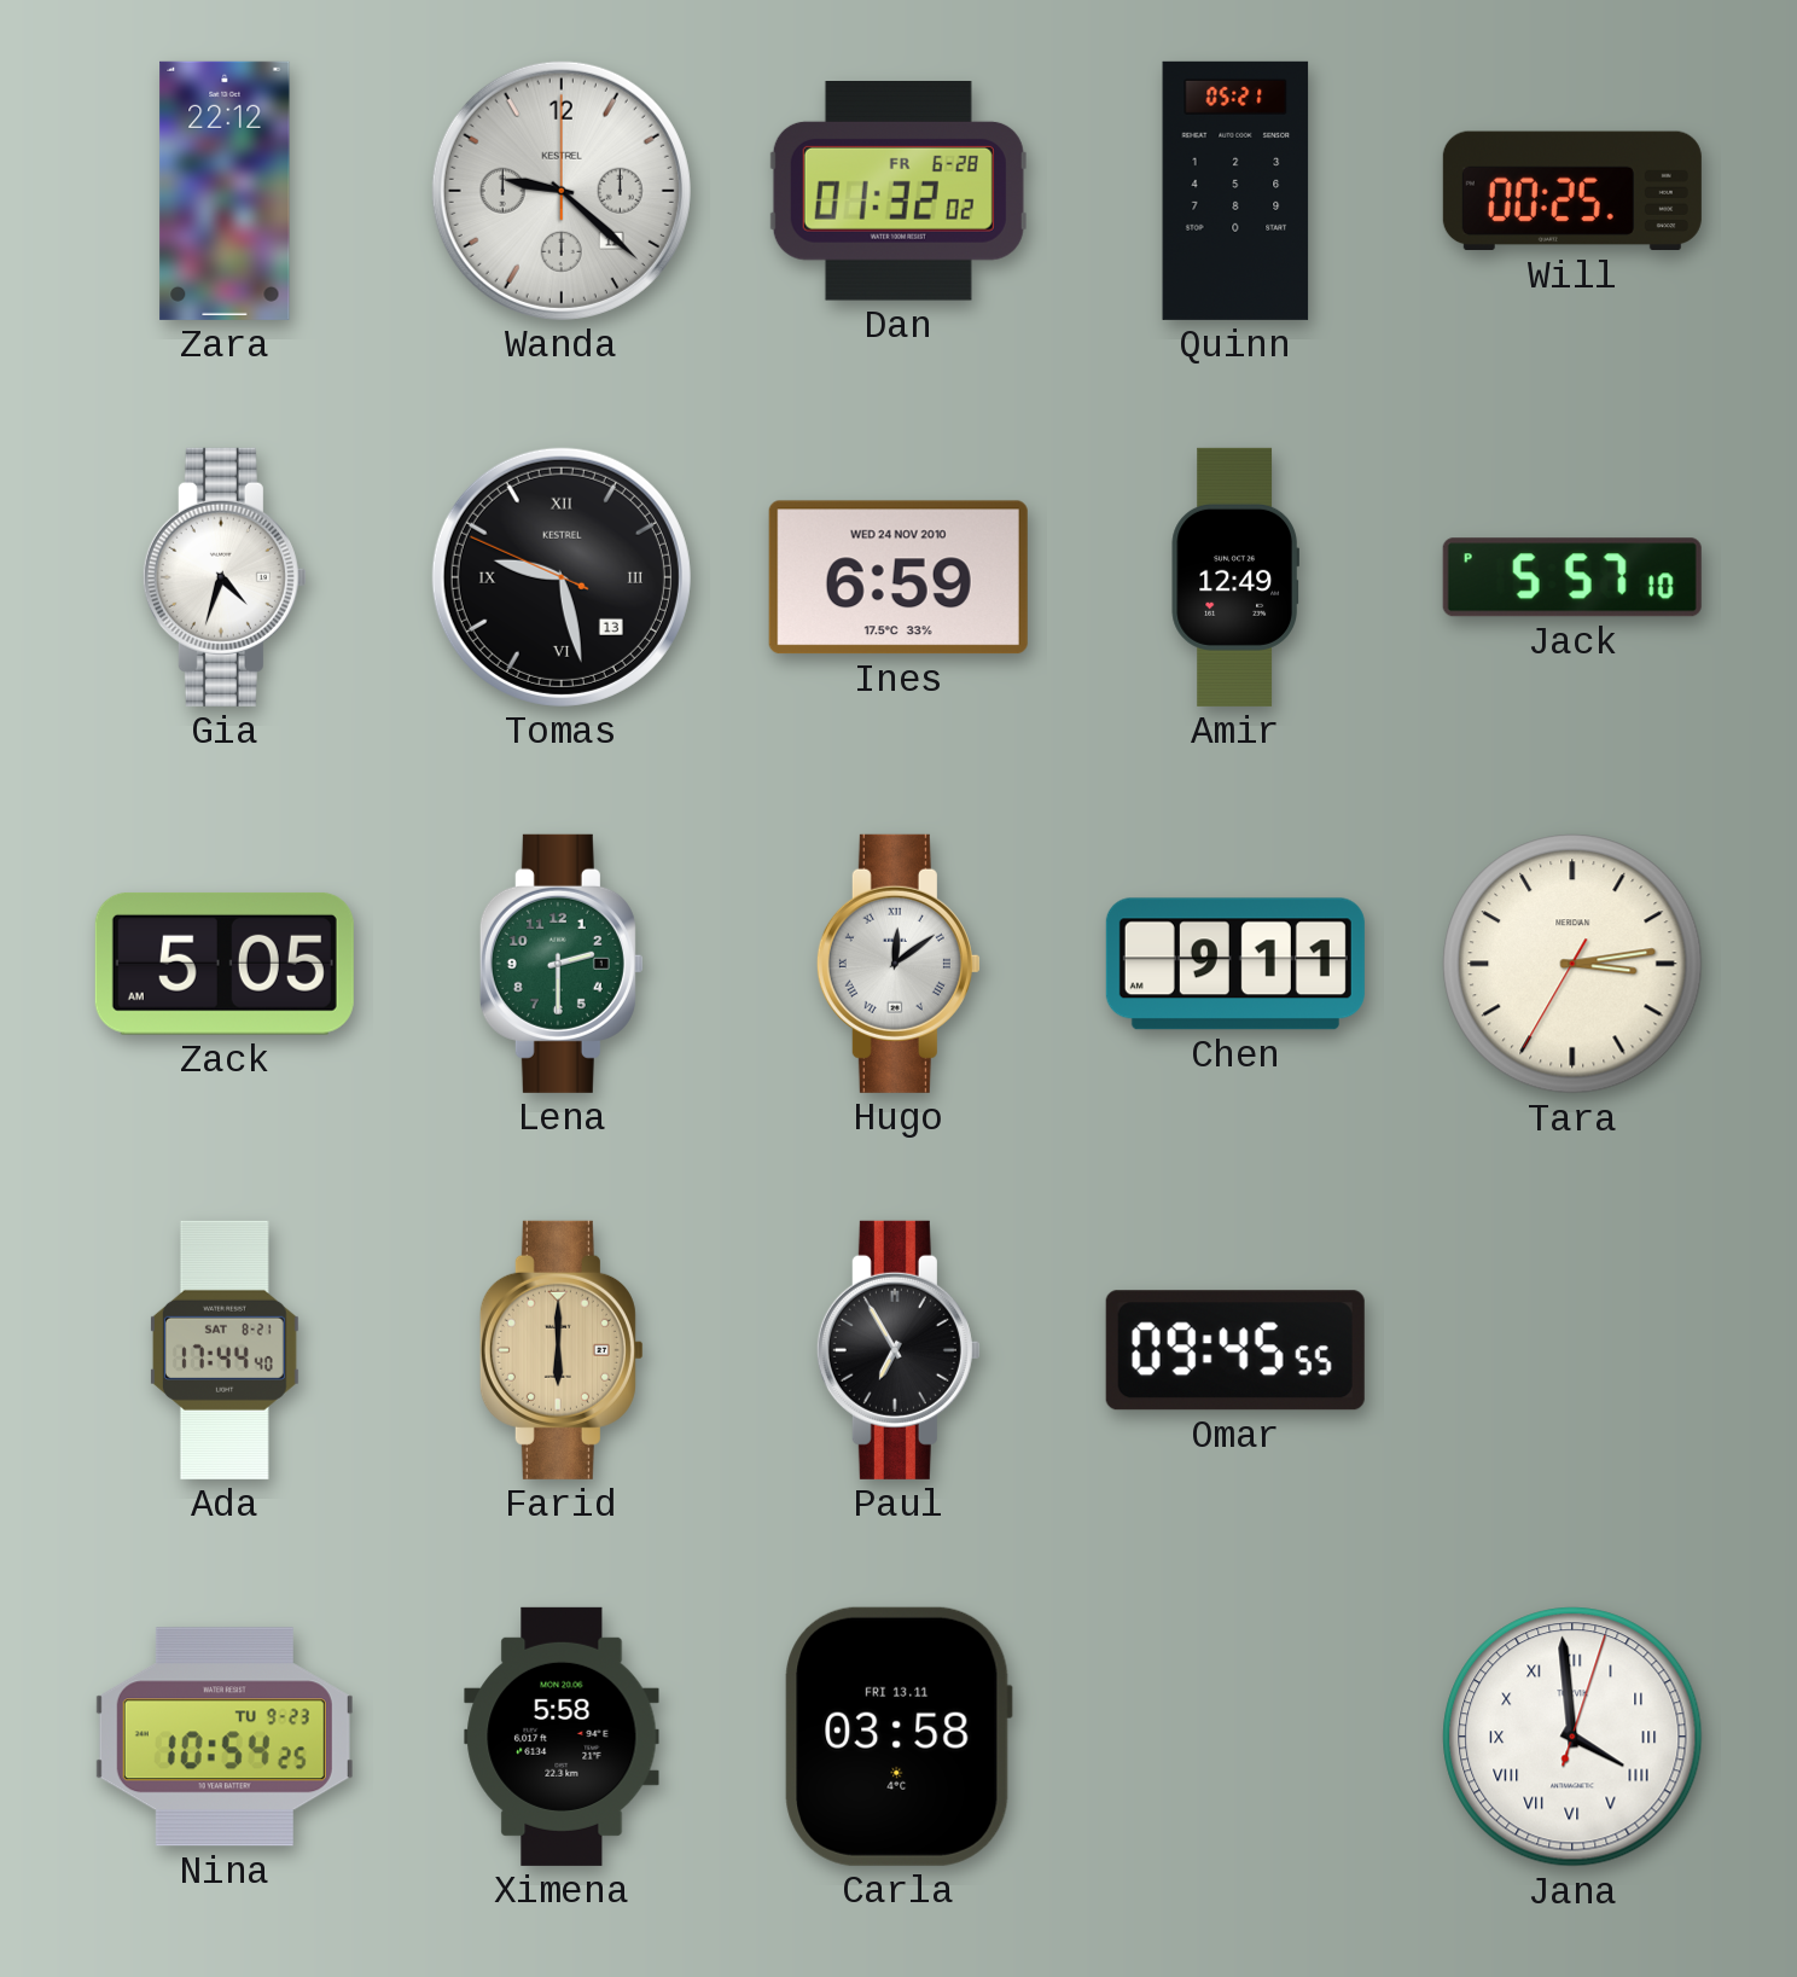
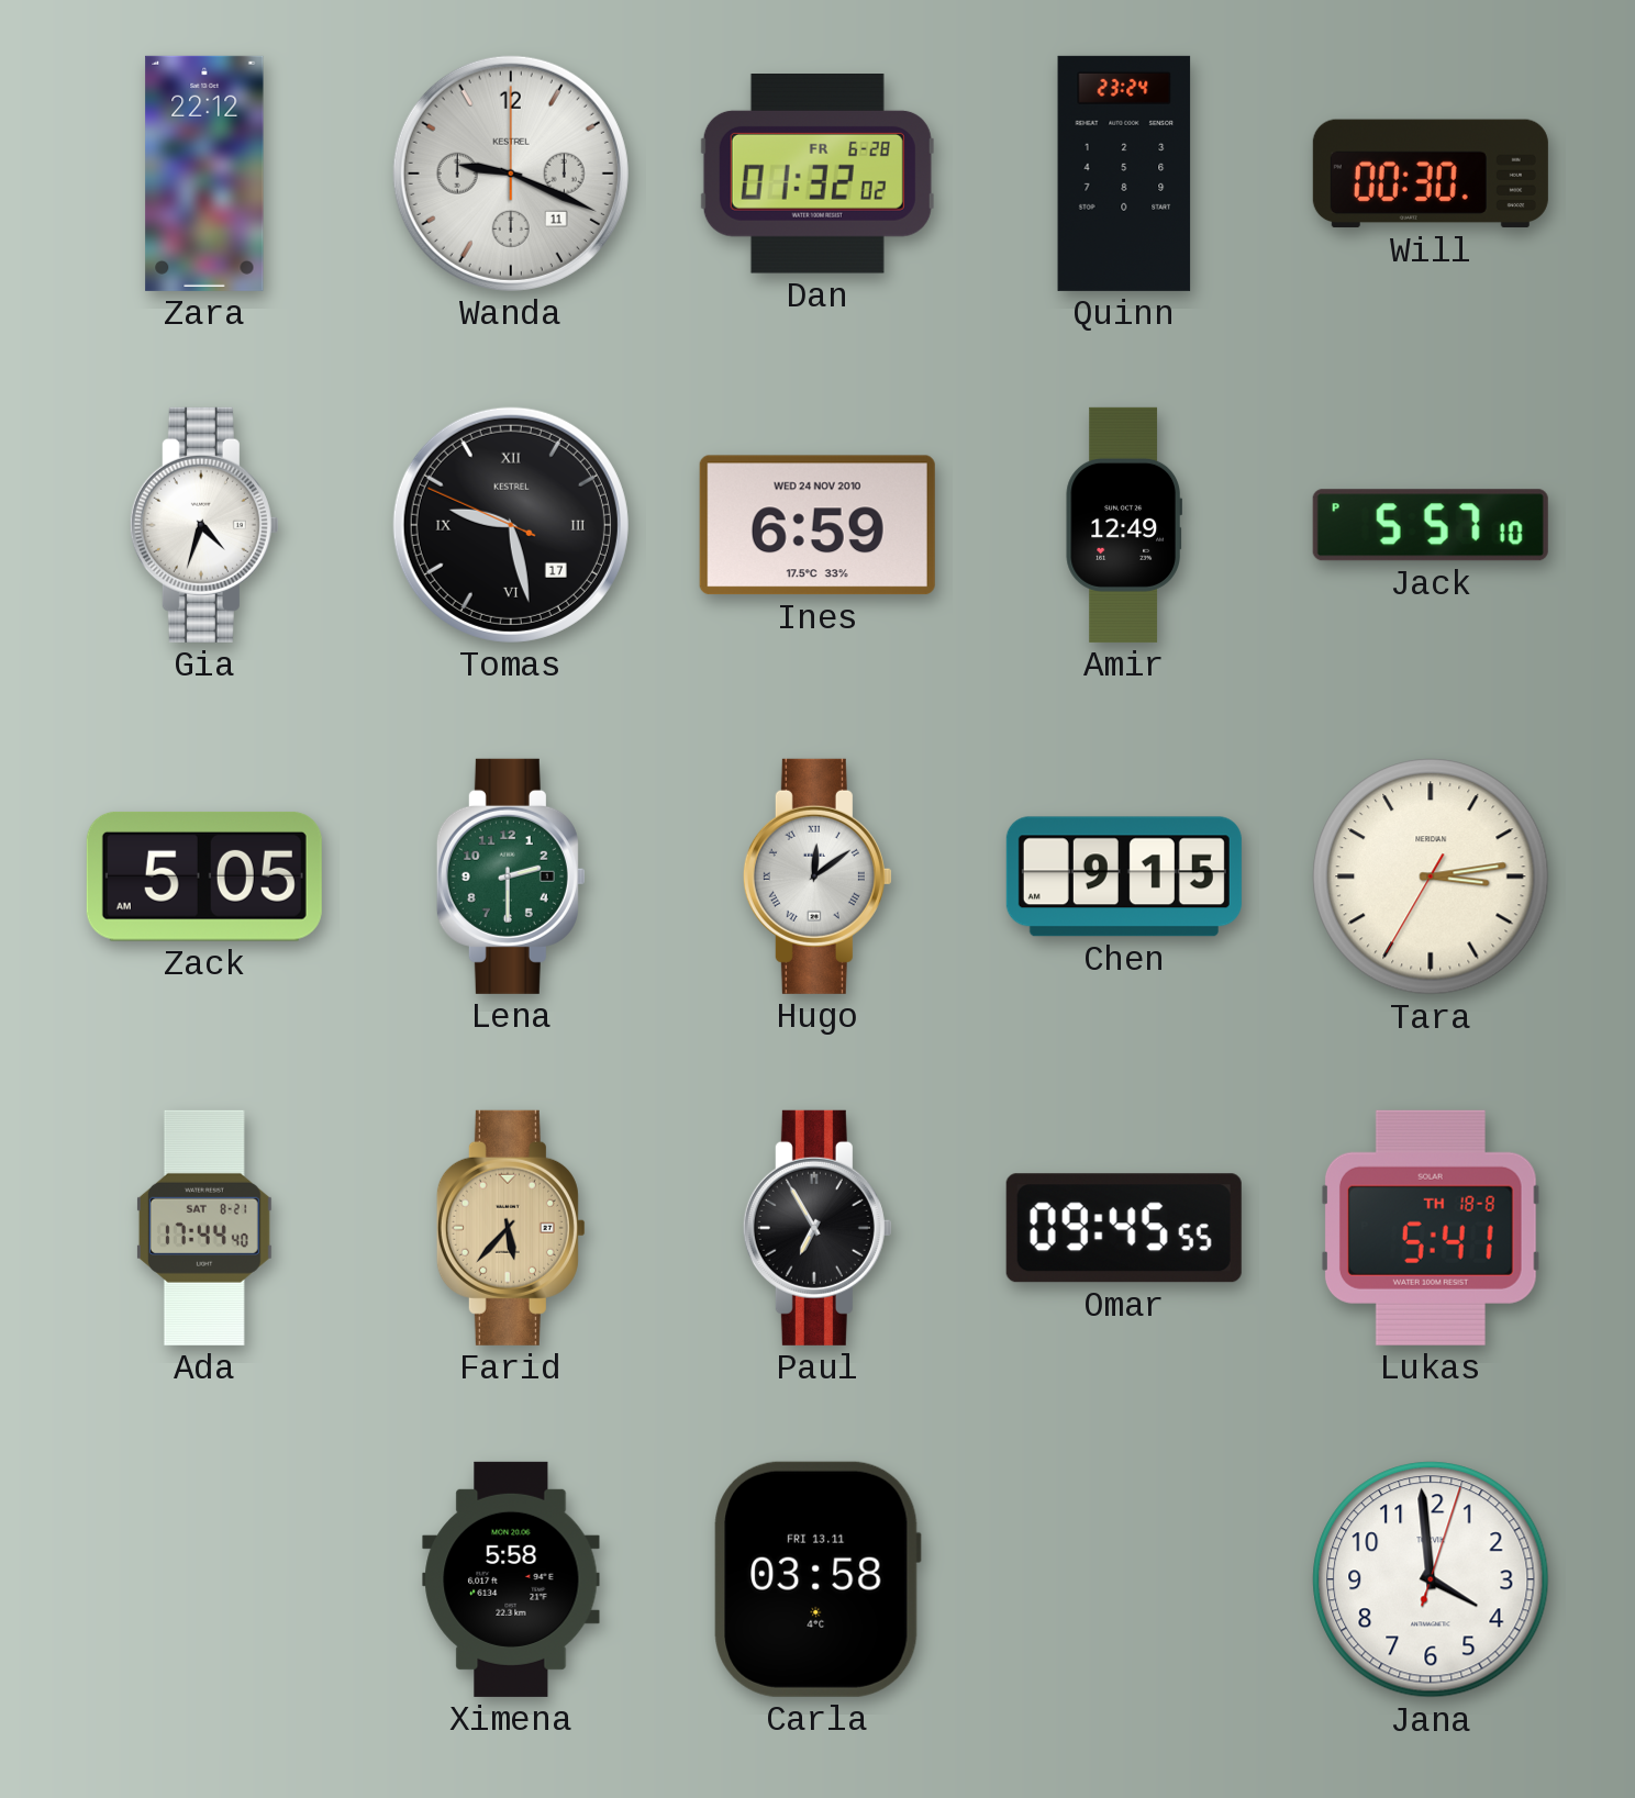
Wanda: 9:22 -> 9:19
Quinn: 05:21 -> 23:24
Will: 00:25 -> 00:30
Tomas date: 13 -> 17
Chen: 9:11 -> 9:15
Farid: 6:00 -> 5:37
Lukas: none -> 5:41
Nina: 10:54 -> none
Jana numerals: Roman -> Arabic
